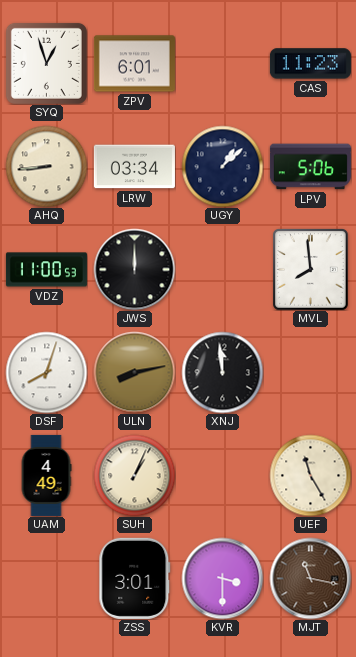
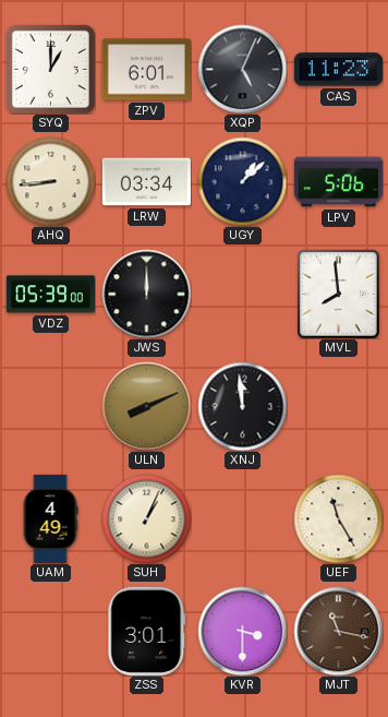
SYQ: 12:57 -> 1:00
XQP: none -> 5:04
VDZ: 11:00 -> 05:39
DSF: 8:03 -> none
ULN: 8:13 -> 8:11
